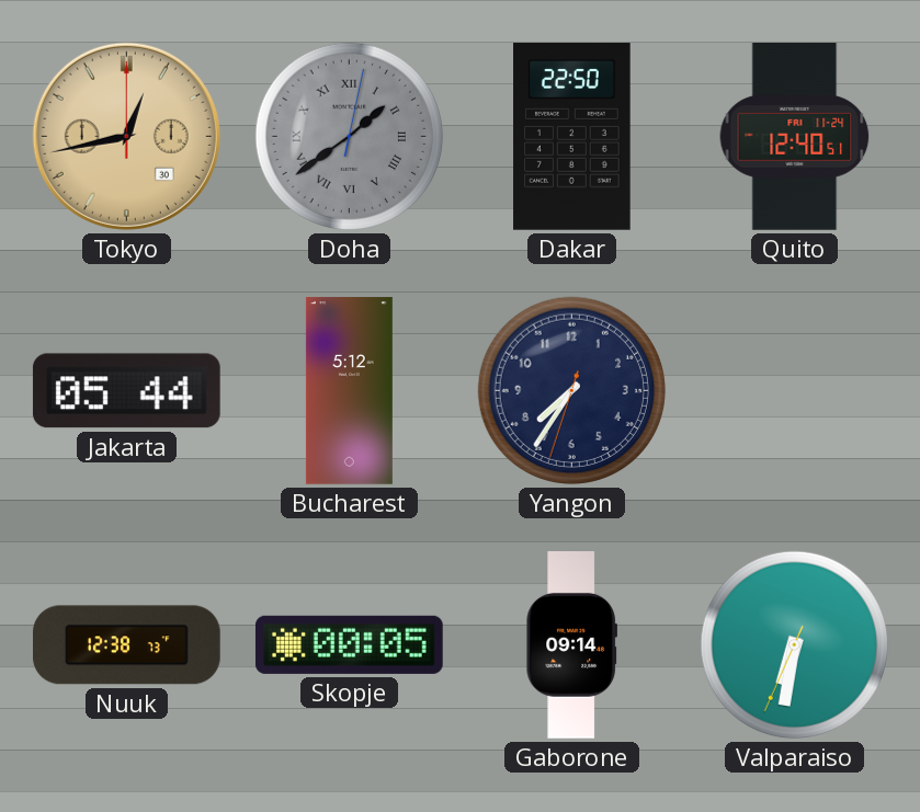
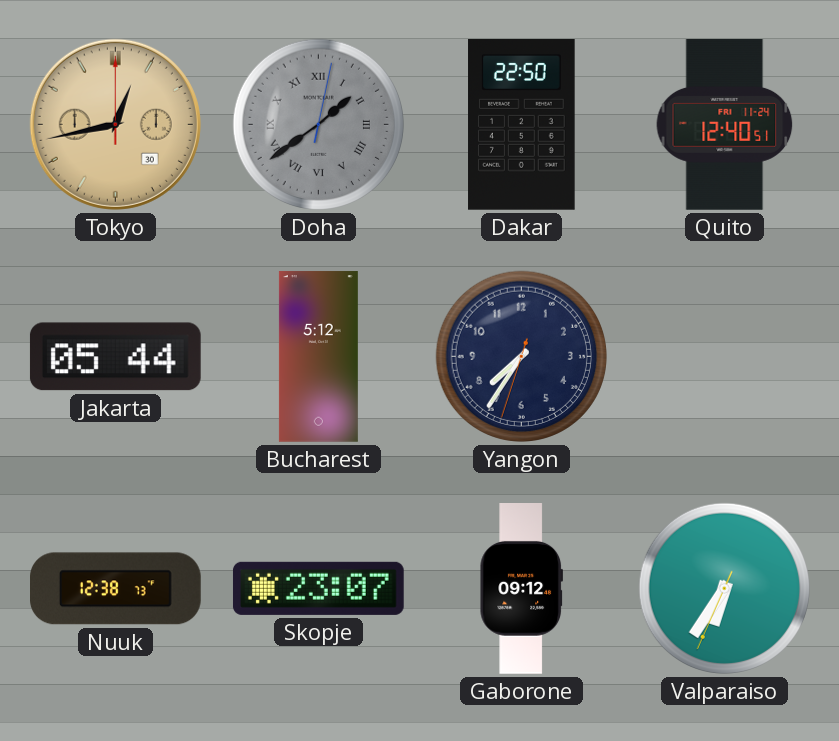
Skopje: 00:05 -> 23:07
Gaborone: 09:14 -> 09:12
Valparaiso: 6:31 -> 6:35
